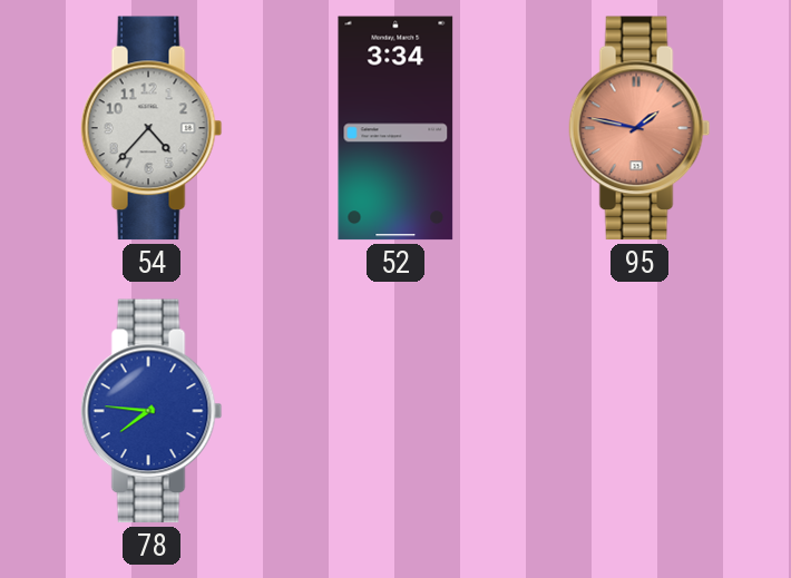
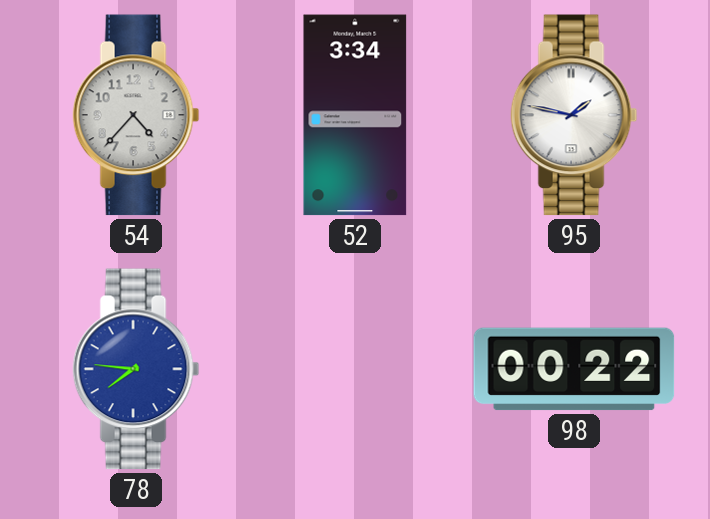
95 dial: salmon -> white
98: none -> 00:22
